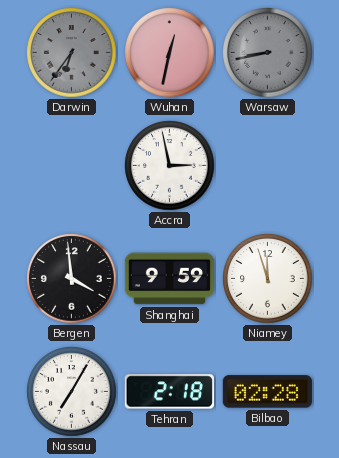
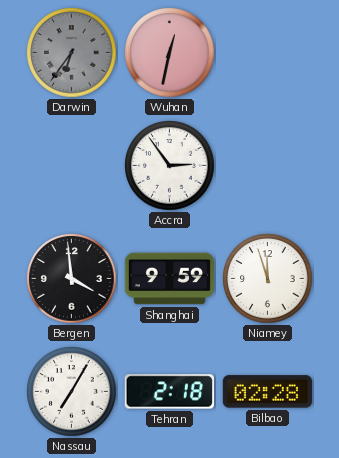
Warsaw: 8:43 -> none
Accra: 2:58 -> 2:54
